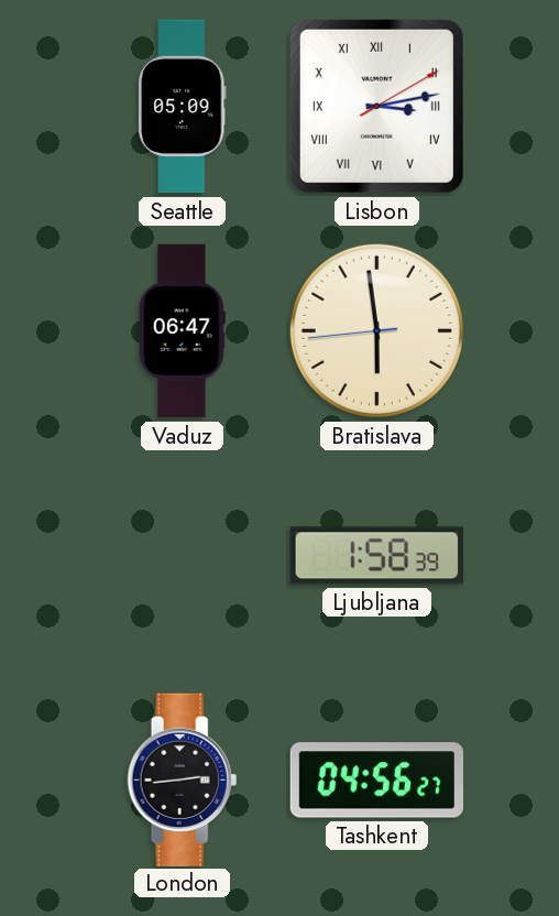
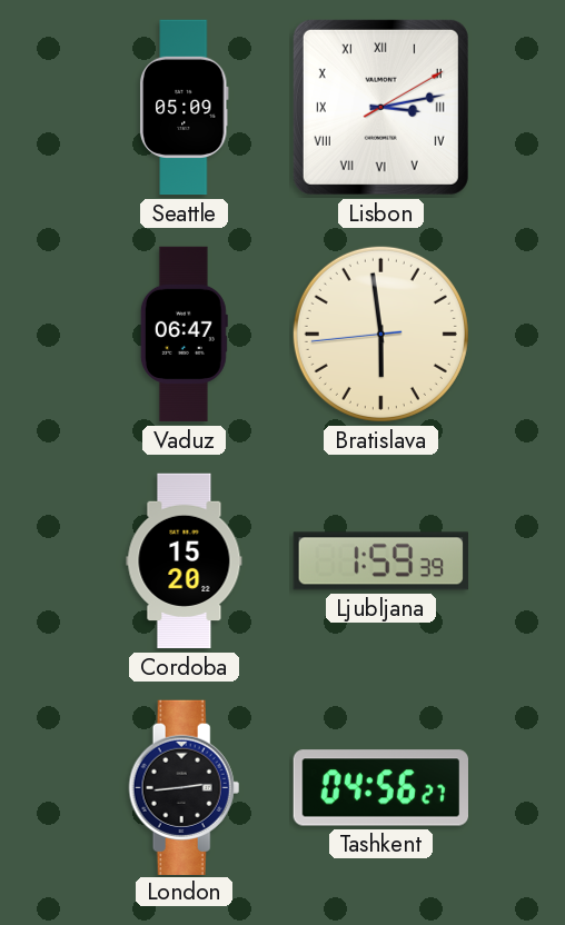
Cordoba: none -> 15:20
Ljubljana: 1:58 -> 1:59
